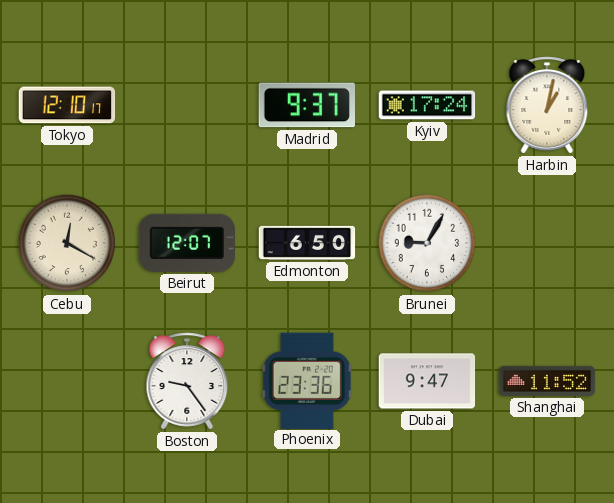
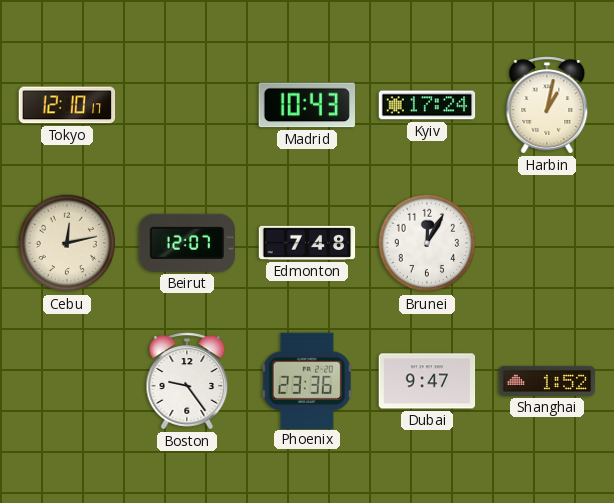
Madrid: 9:37 -> 10:43
Cebu: 12:20 -> 12:13
Edmonton: 6:50 -> 7:48
Brunei: 9:05 -> 12:05
Shanghai: 11:52 -> 1:52
